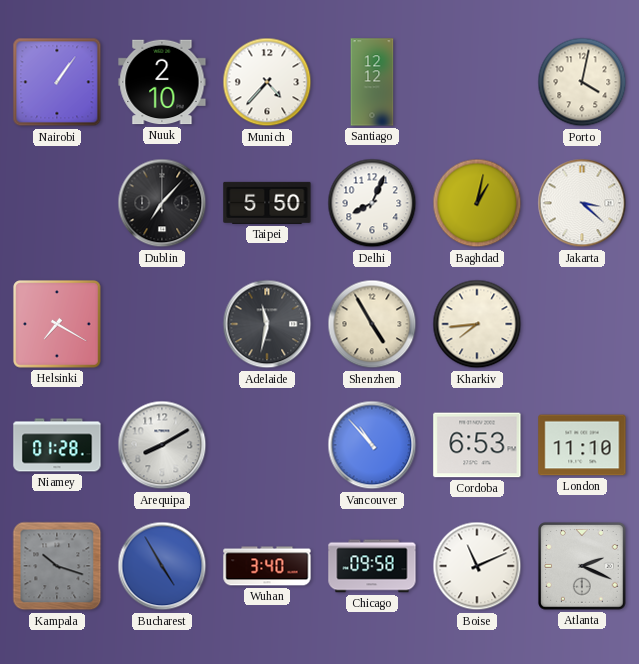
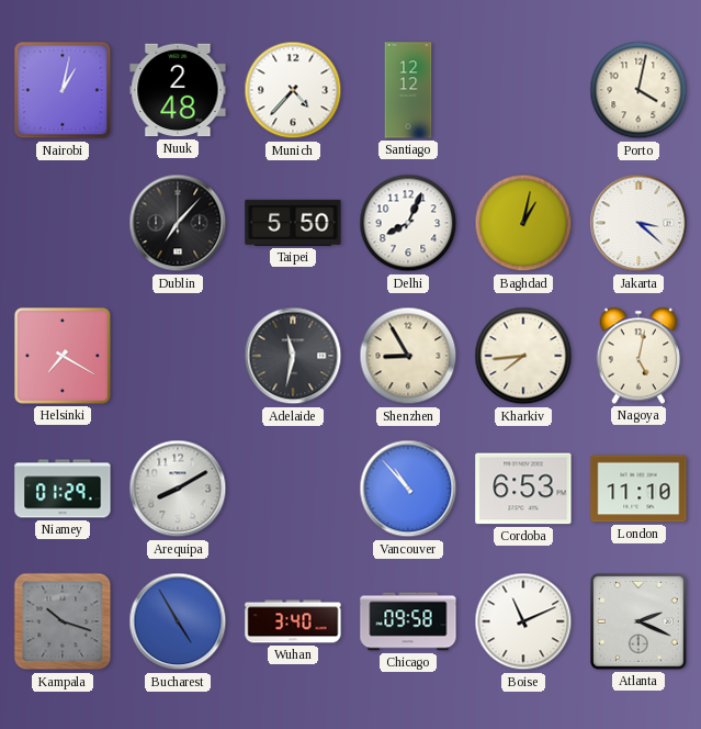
Nairobi: 1:06 -> 1:02
Nuuk: 2:10 -> 2:48
Shenzhen: 4:55 -> 8:55
Nagoya: none -> 5:02
Niamey: 01:28 -> 01:29
